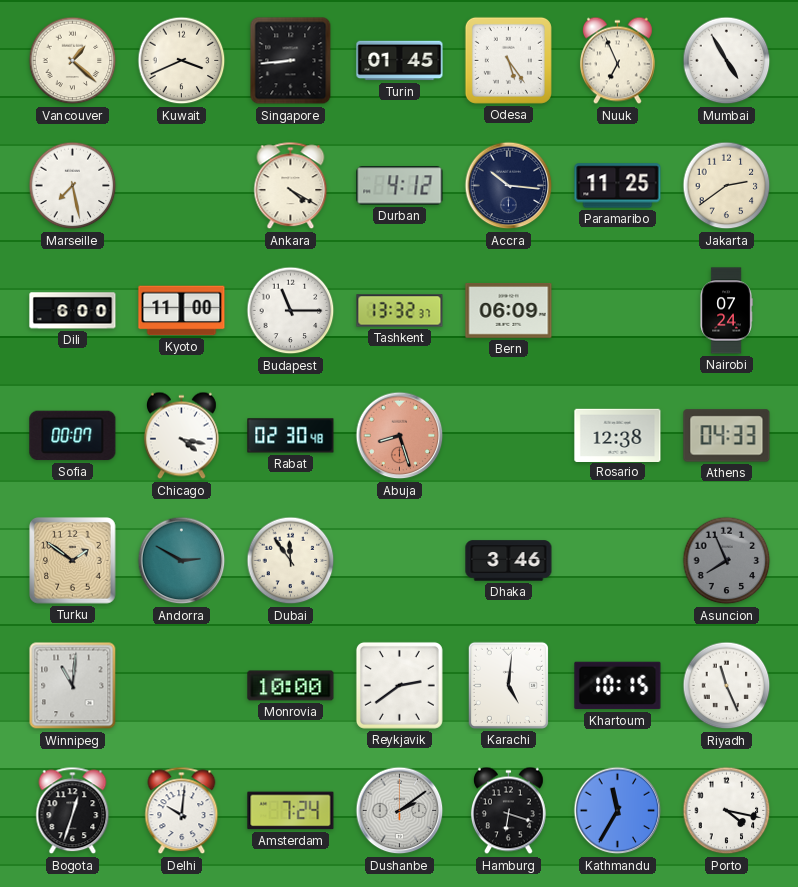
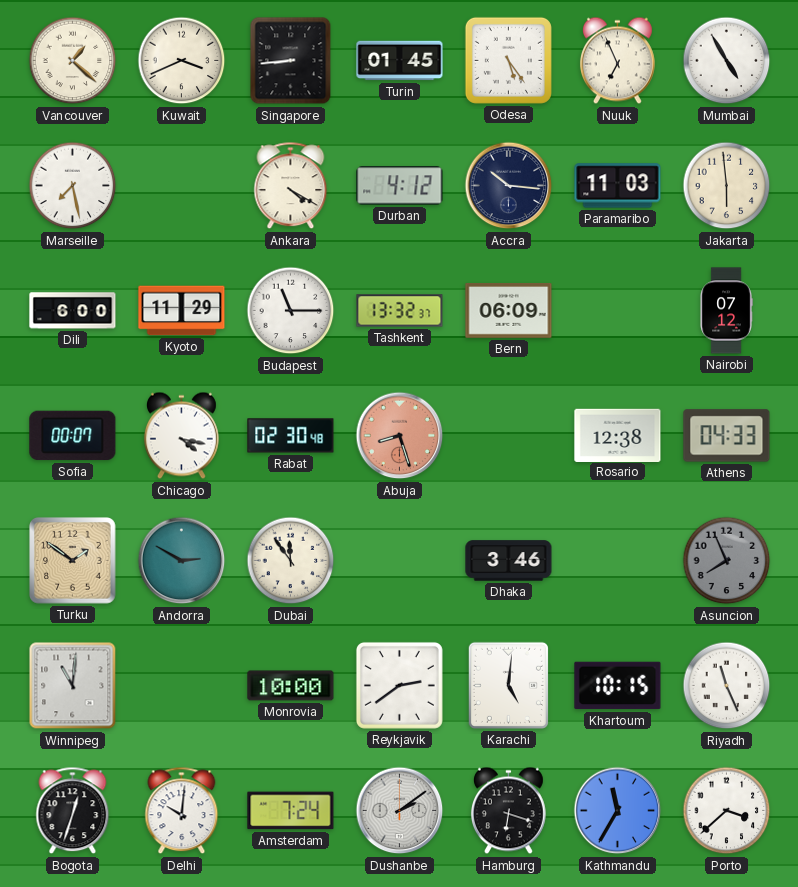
Paramaribo: 11:25 -> 11:03
Jakarta: 2:39 -> 5:59
Kyoto: 11:00 -> 11:29
Nairobi: 07:24 -> 07:12
Porto: 4:17 -> 3:38
